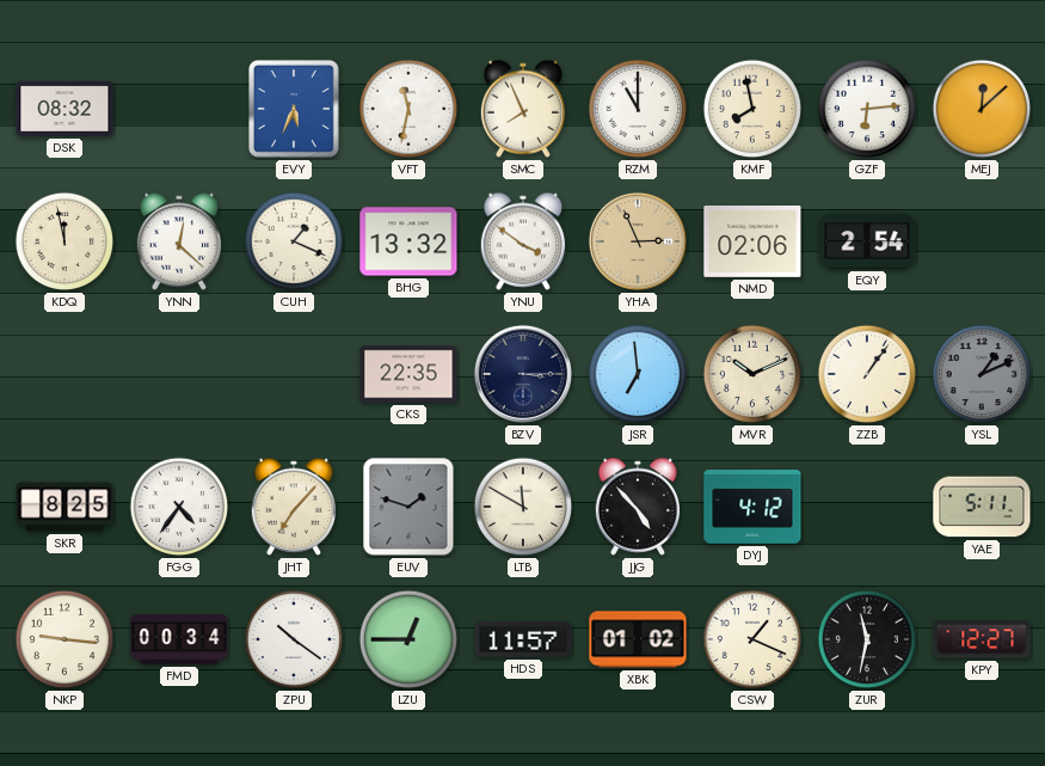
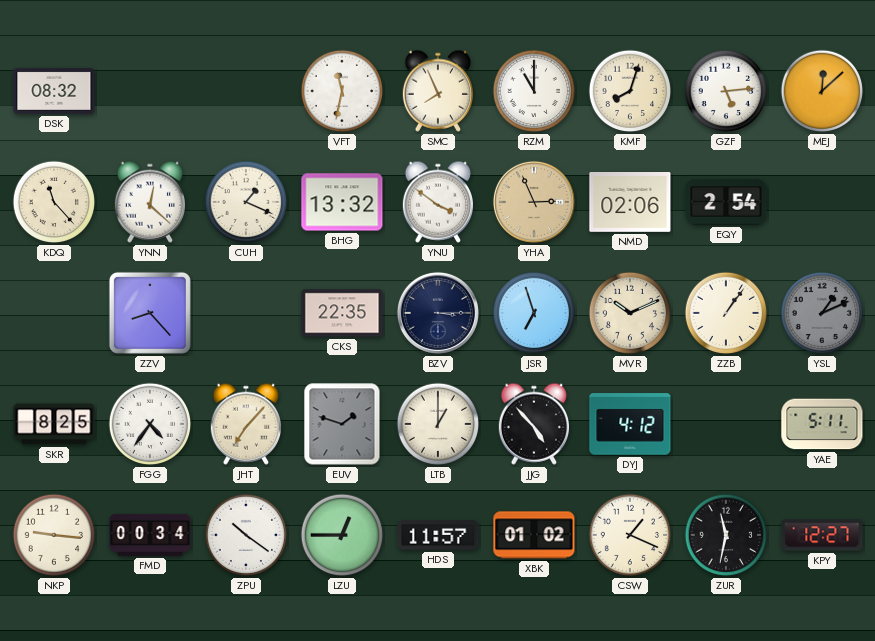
EVY: 5:34 -> none
KMF: 7:58 -> 8:03
GZF: 6:14 -> 5:14
KDQ: 11:58 -> 11:23
ZZV: none -> 8:23
JSR: 6:59 -> 6:57
LTB: 11:50 -> 1:00
